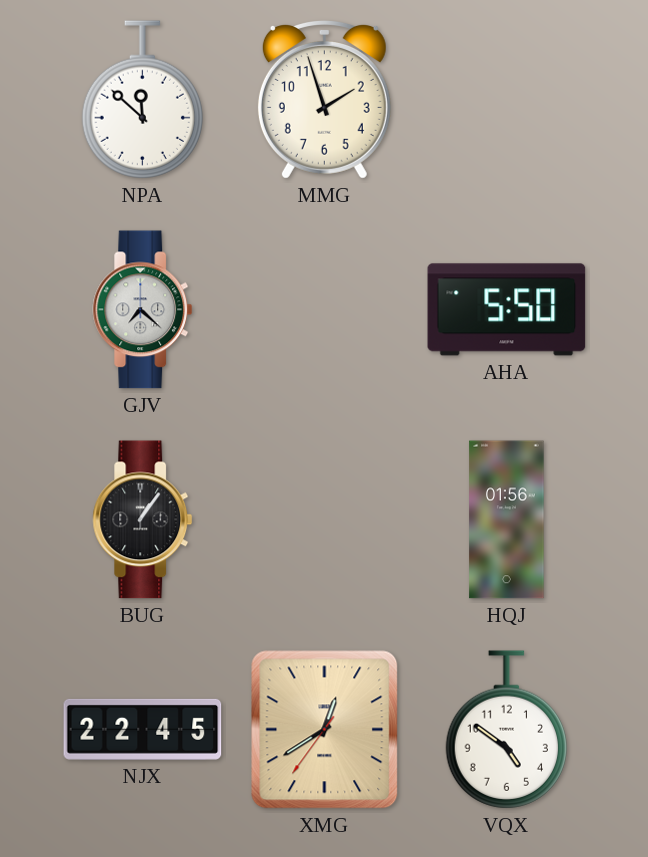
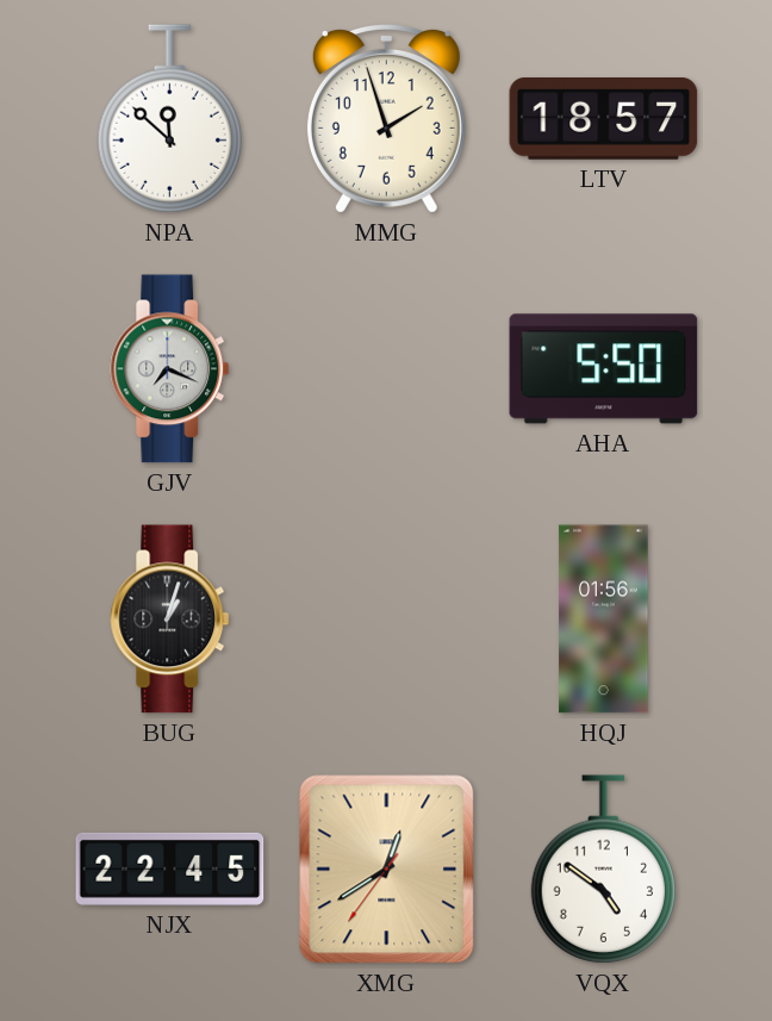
LTV: none -> 18:57
GJV: 7:22 -> 7:19
BUG: 1:06 -> 1:03
